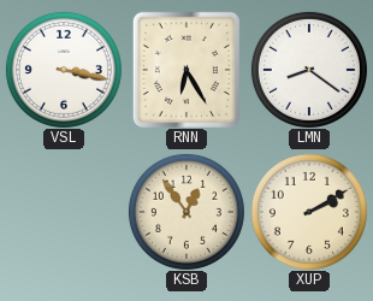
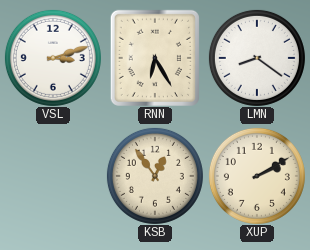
VSL: 3:17 -> 3:12
